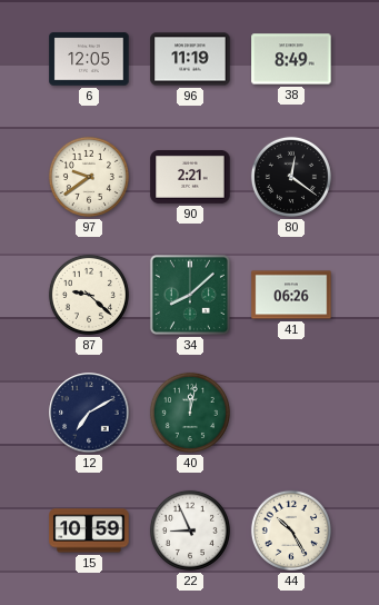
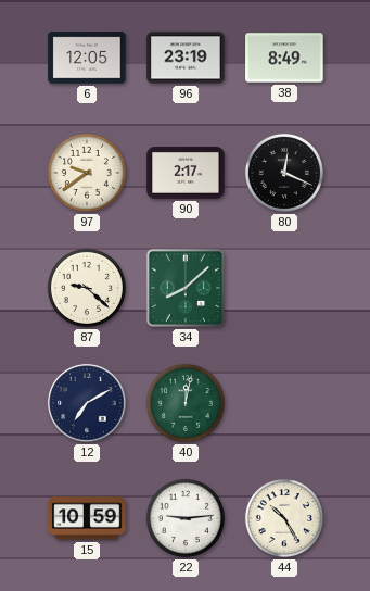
96: 11:19 -> 23:19
90: 2:21 -> 2:17
80: 12:21 -> 12:19
41: 06:26 -> none
22: 8:56 -> 9:14
